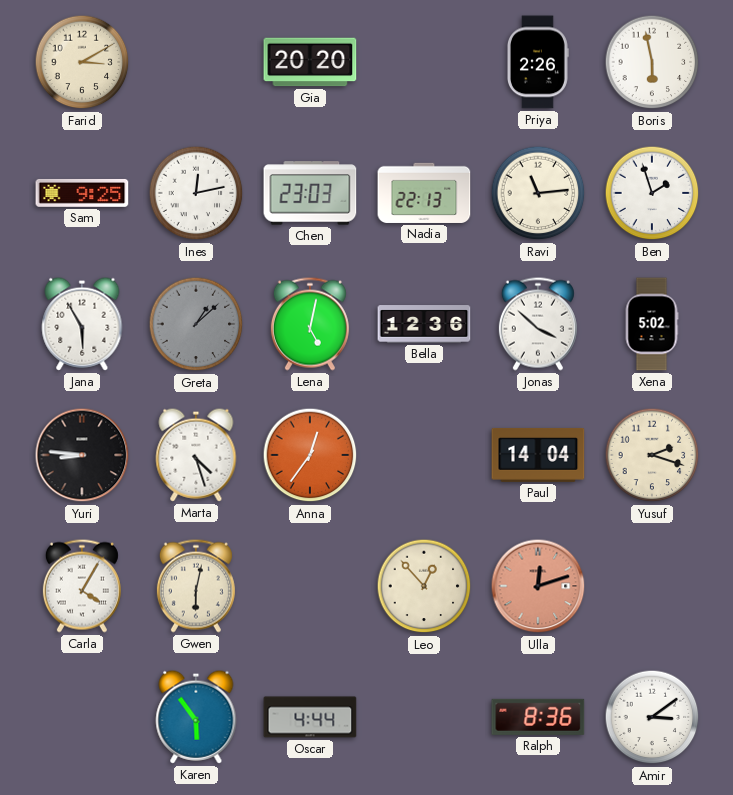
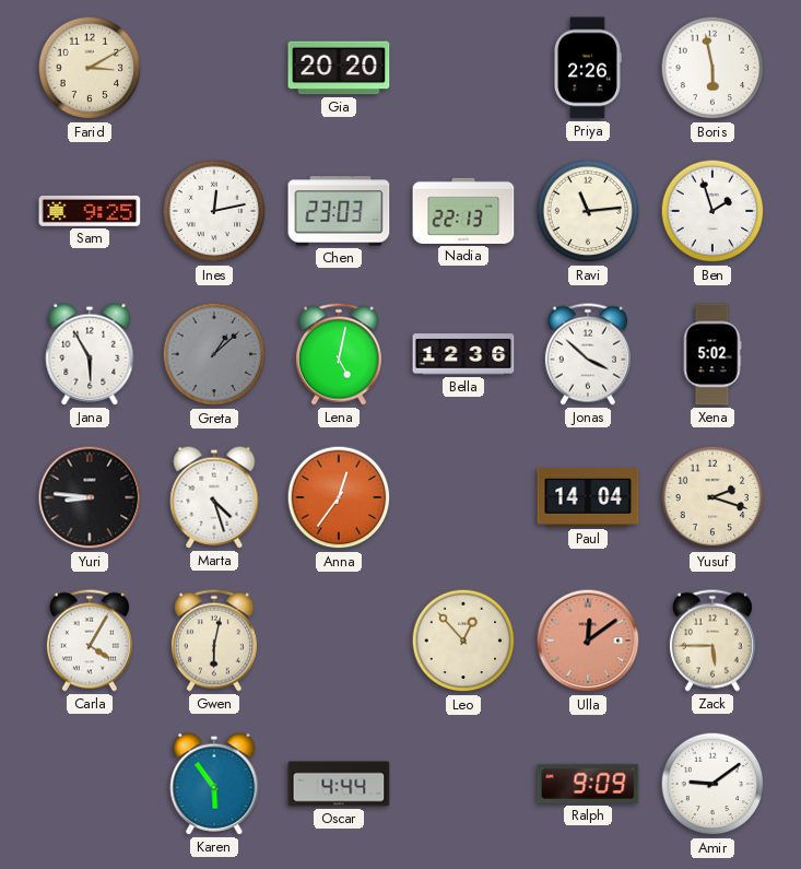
Ulla: 12:12 -> 12:09
Zack: none -> 5:45
Ralph: 8:36 -> 9:09
Amir: 3:09 -> 9:09
